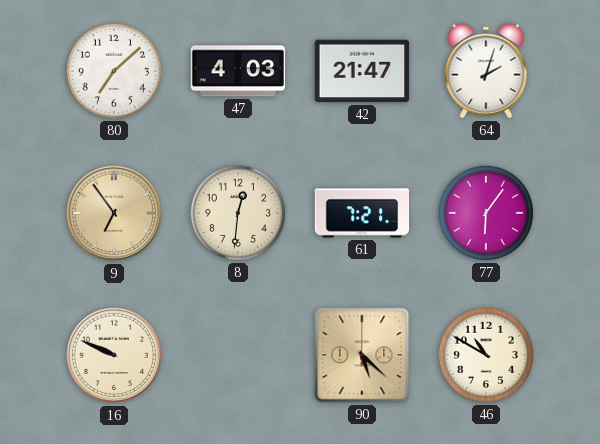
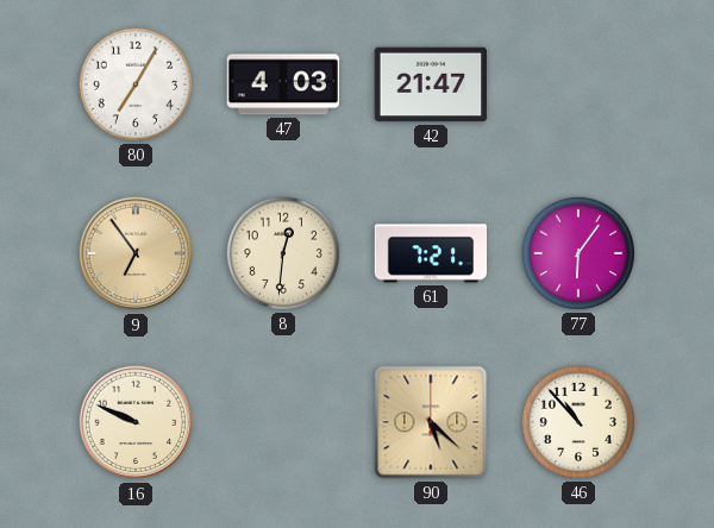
80: 7:08 -> 7:05
64: 2:03 -> none
46: 10:50 -> 10:53
